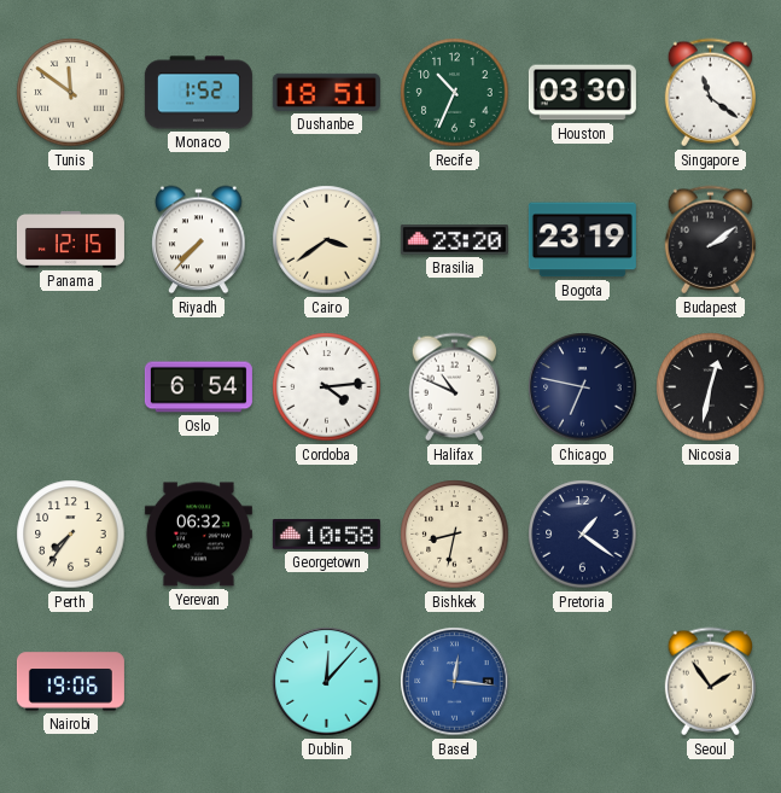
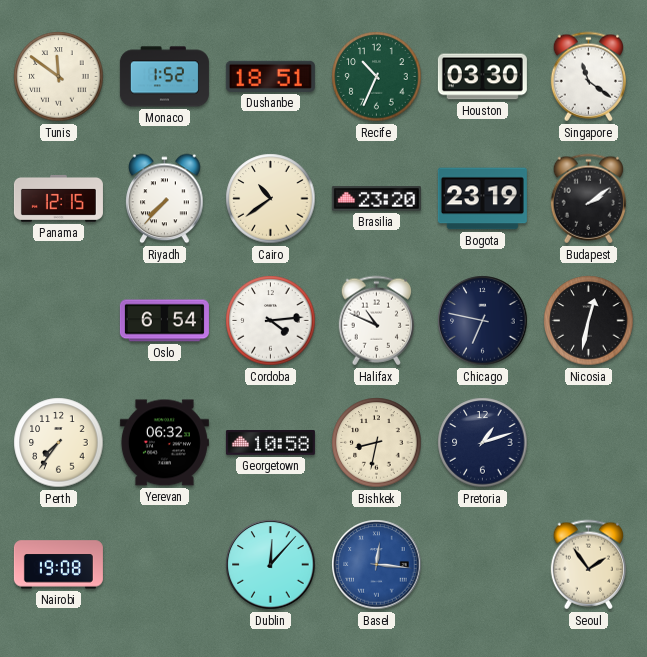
Cairo: 3:39 -> 10:39
Pretoria: 1:21 -> 1:12
Nairobi: 19:06 -> 19:08
